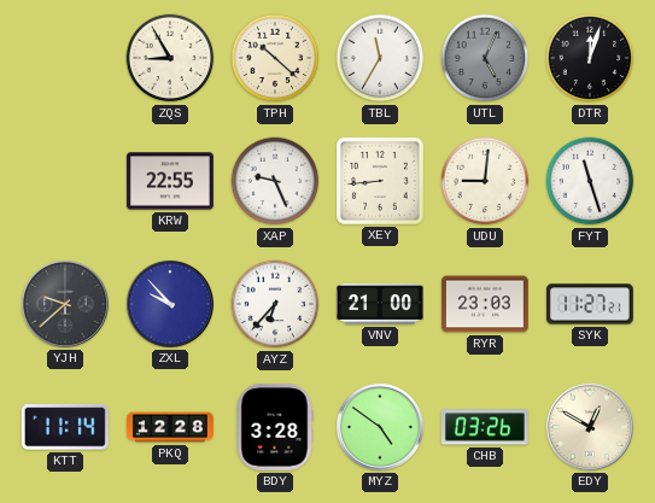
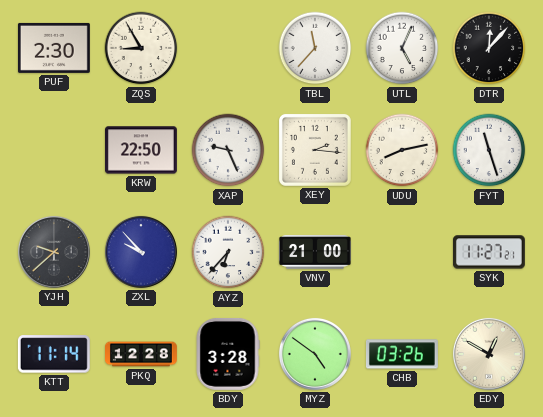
PUF: none -> 2:30
TPH: 10:22 -> none
TBL: 11:35 -> 11:37
UTL dial: grey -> white
DTR: 12:03 -> 12:07
KRW: 22:55 -> 22:50
XEY: 8:44 -> 2:16
UDU: 9:01 -> 8:13
RYR: 23:03 -> none
